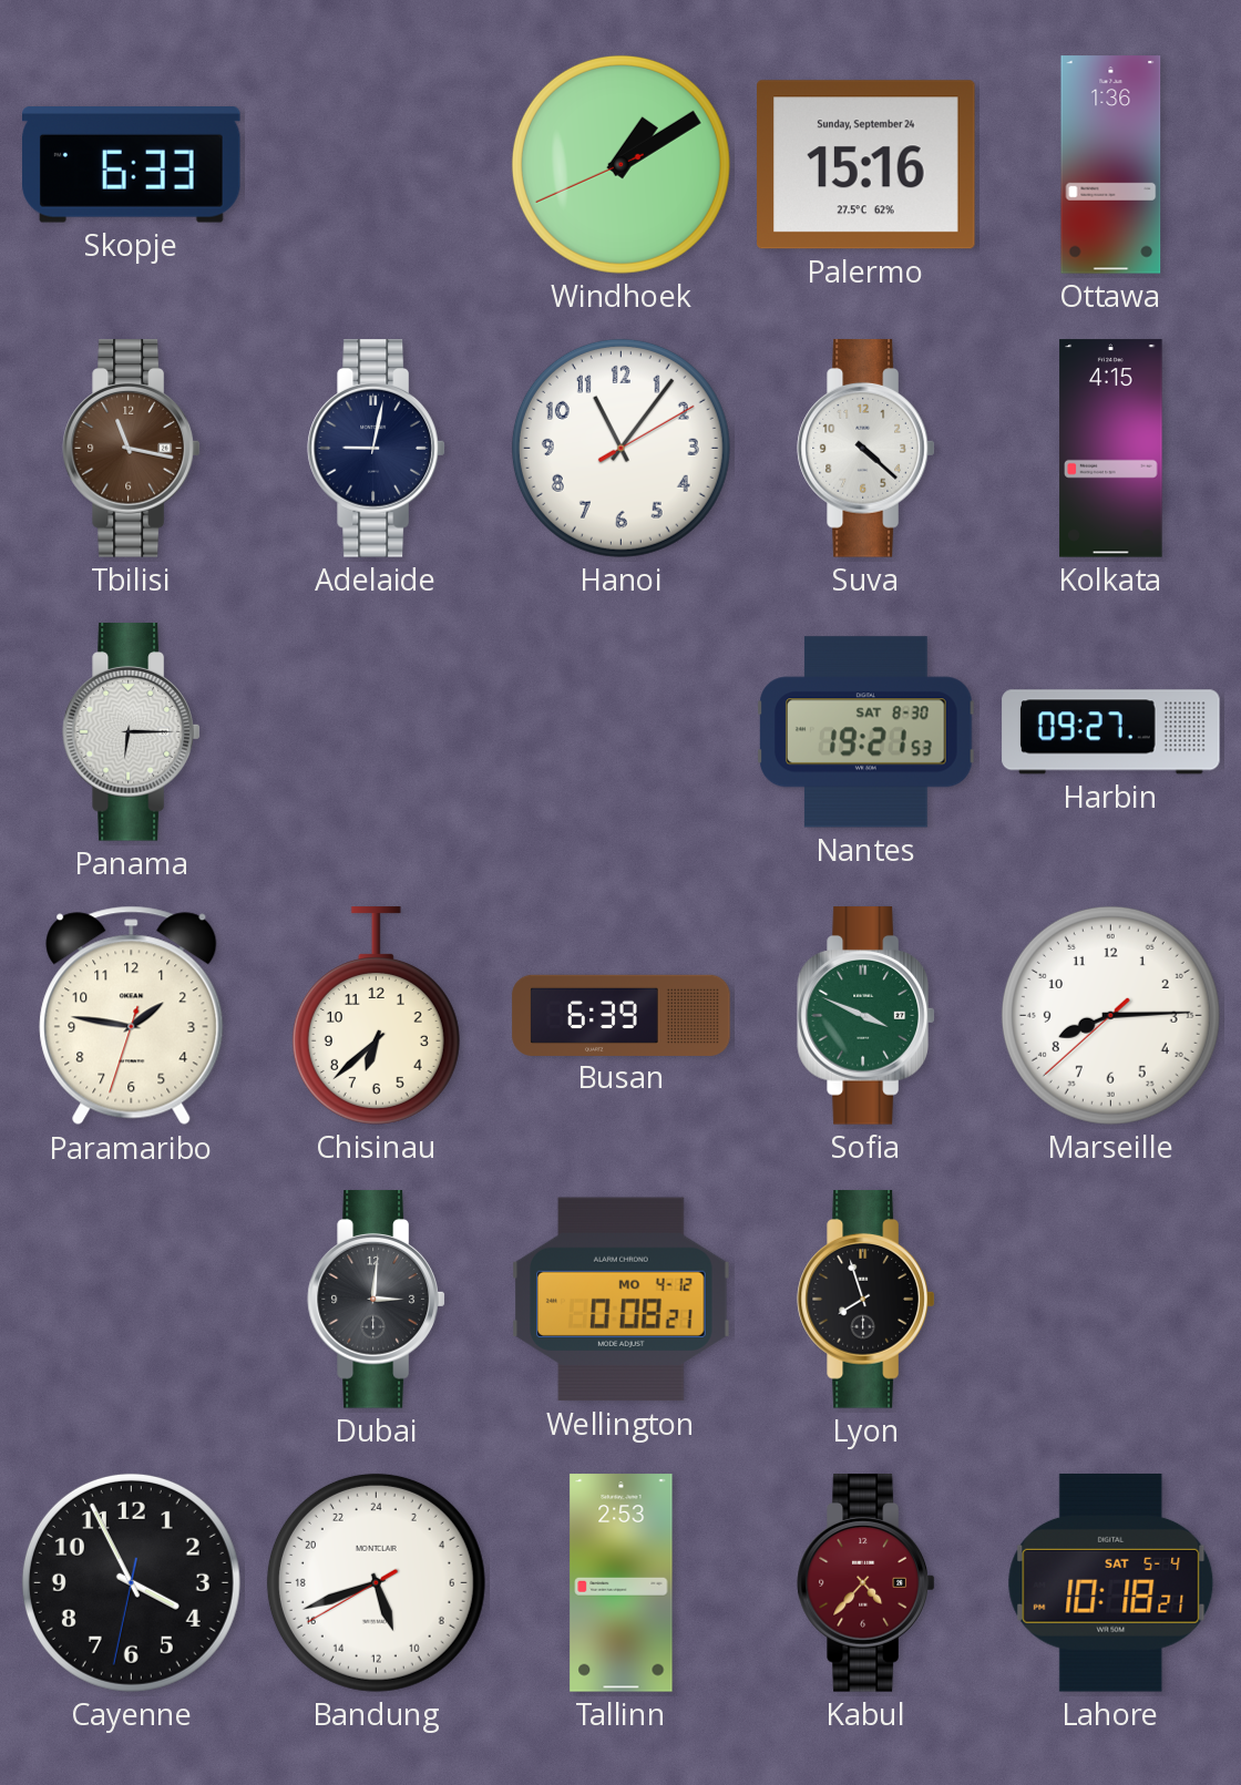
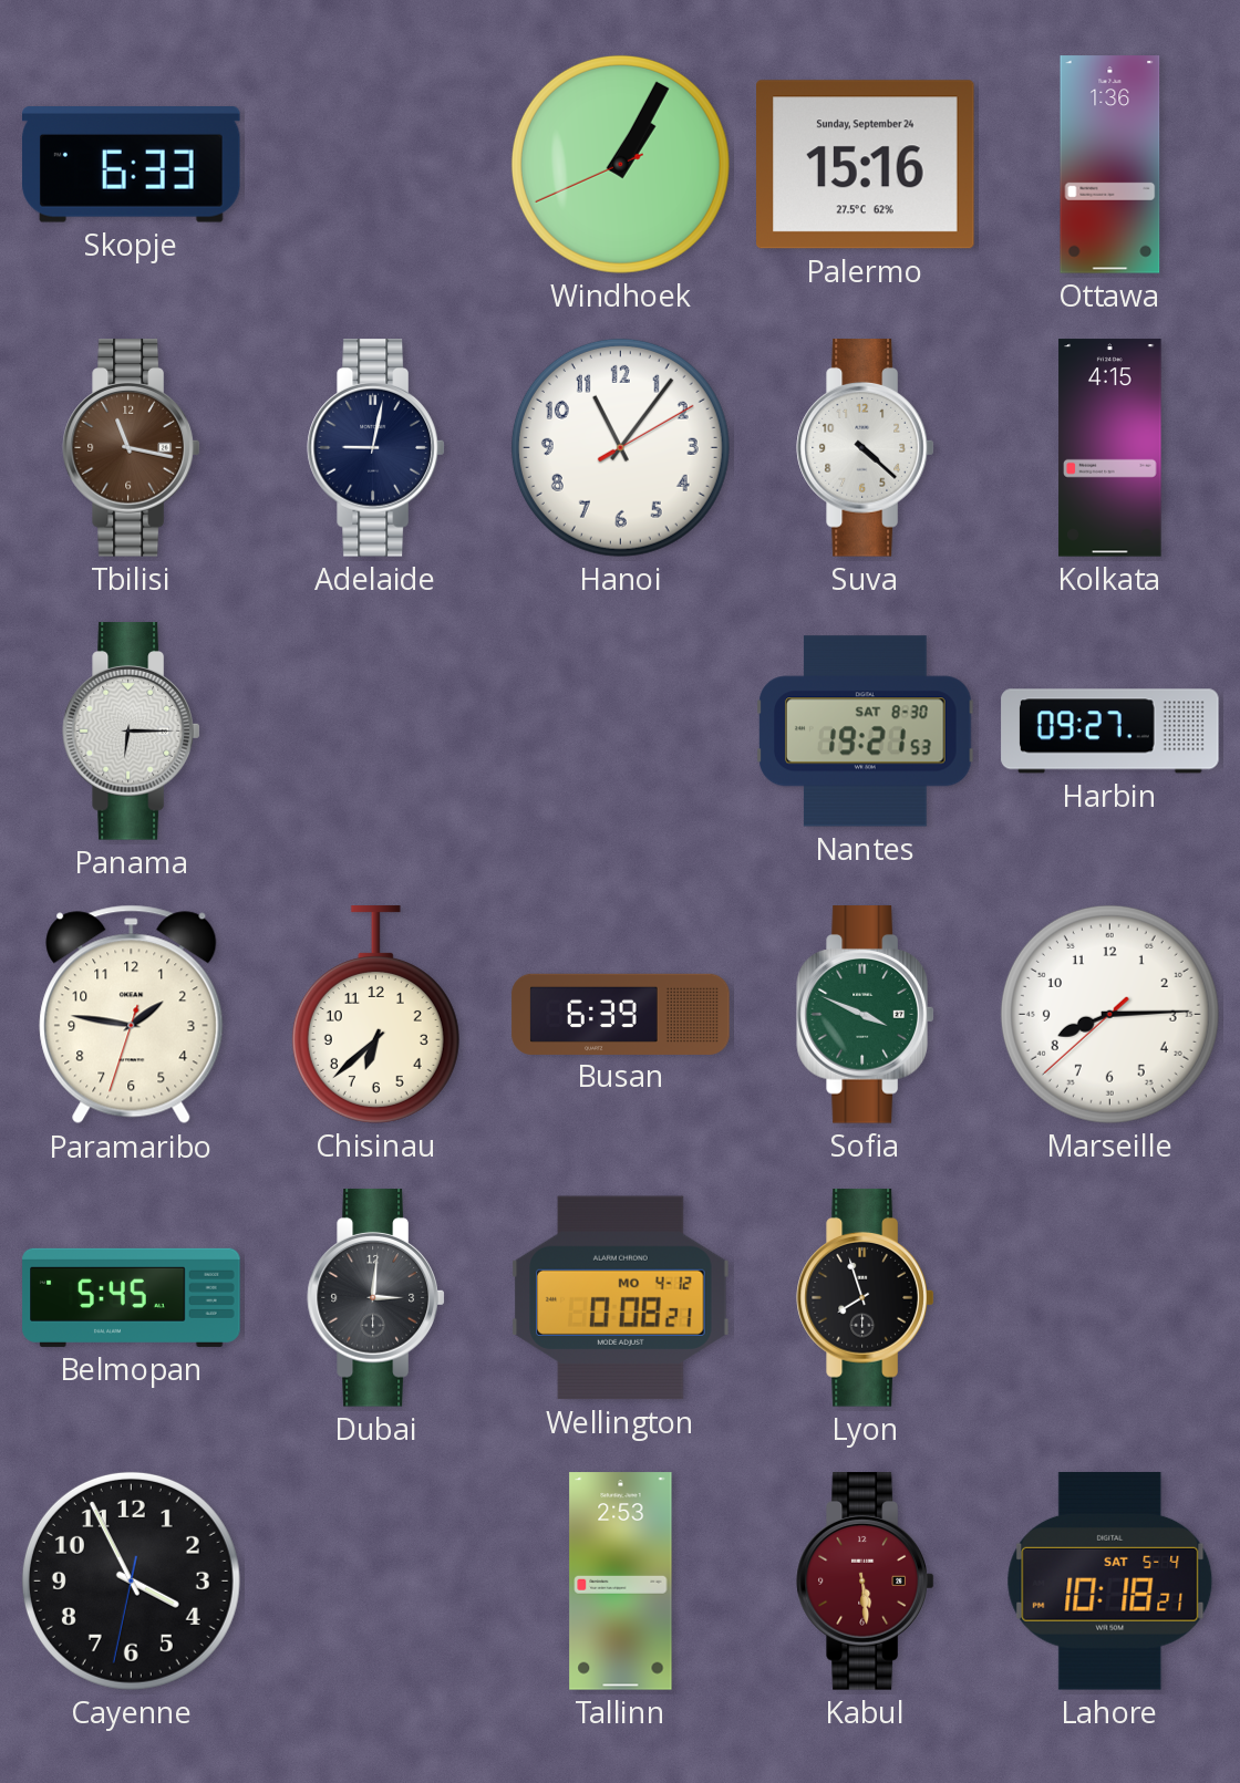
Windhoek: 1:09 -> 1:04
Belmopan: none -> 5:45
Bandung: 10:41 -> none
Kabul: 4:37 -> 5:29
